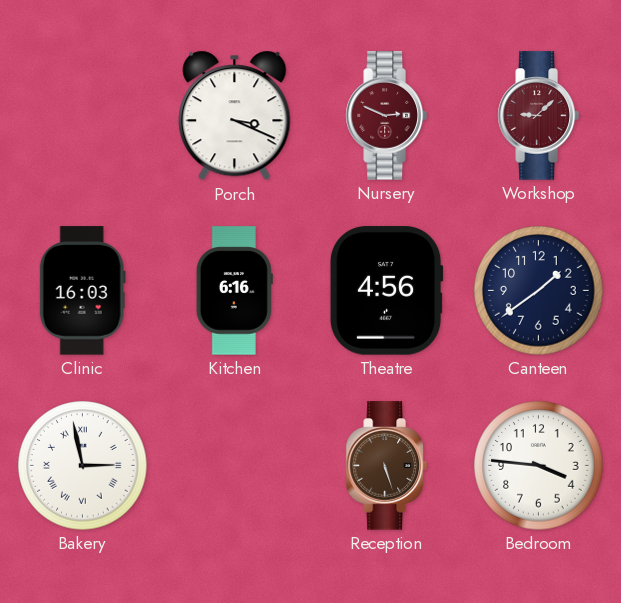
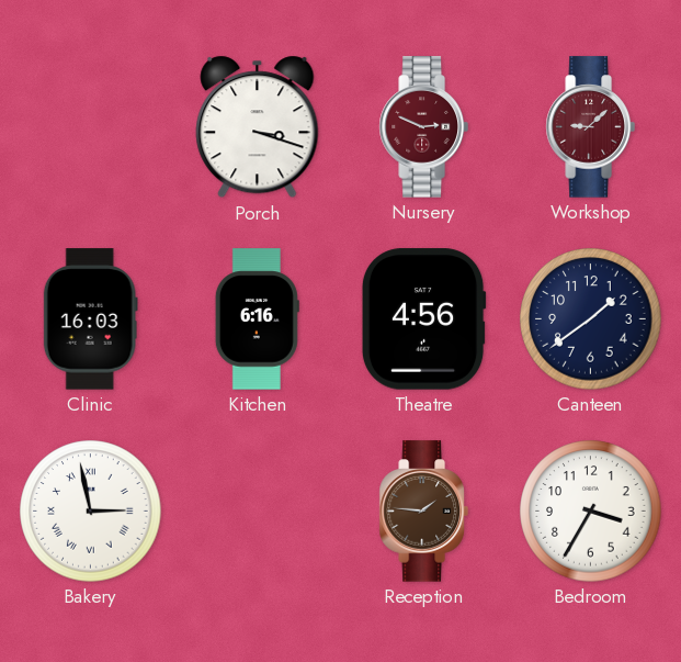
Porch: 3:19 -> 3:18
Reception: 5:27 -> 1:46
Bedroom: 3:46 -> 3:35
